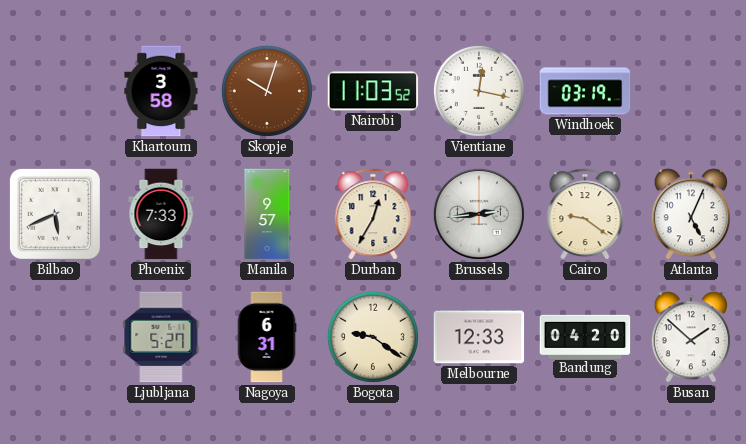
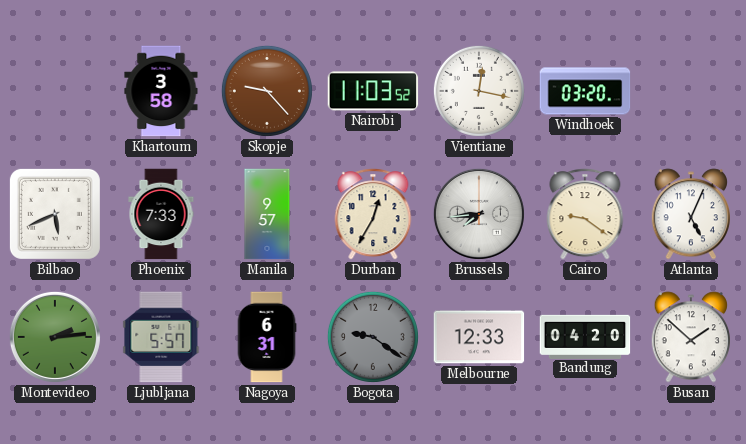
Skopje: 10:03 -> 9:23
Windhoek: 03:19 -> 03:20
Brussels: 2:44 -> 7:44
Montevideo: none -> 2:14
Ljubljana: 5:27 -> 5:57
Bogota dial: cream -> grey
